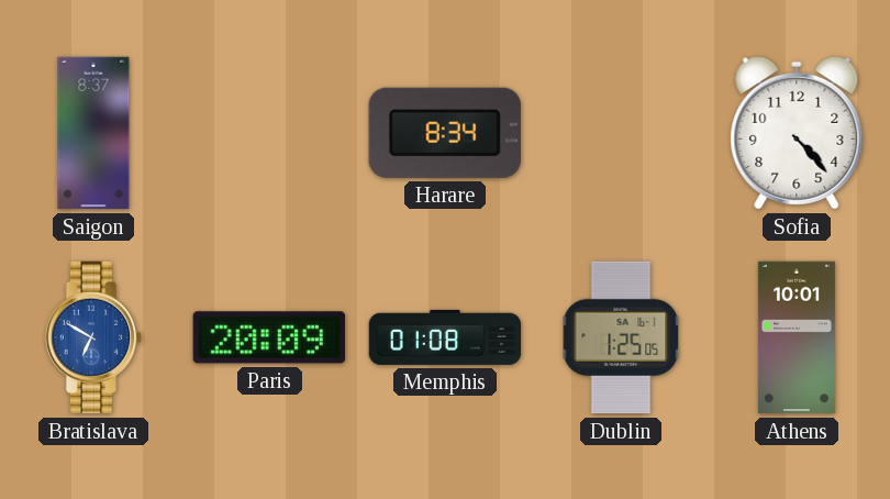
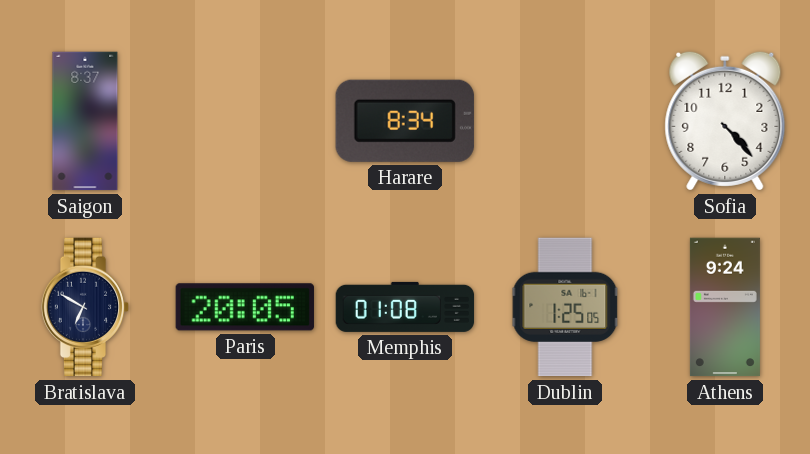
Bratislava dial: blue -> navy
Paris: 20:09 -> 20:05
Athens: 10:01 -> 9:24
